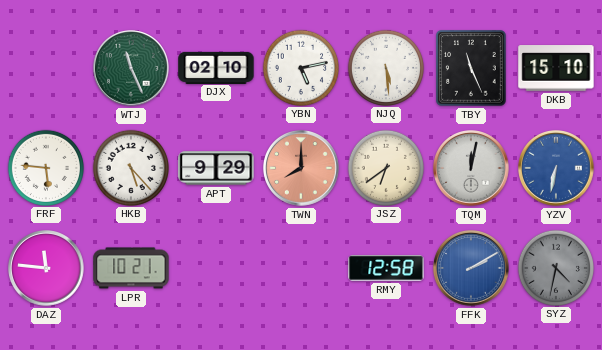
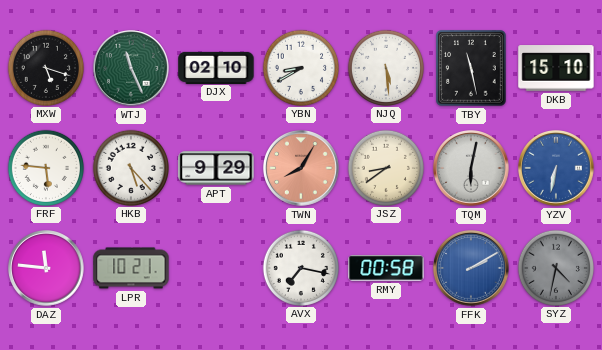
MXW: none -> 5:18
YBN: 5:13 -> 8:40
TBY: 11:26 -> 11:28
TWN: 8:00 -> 8:05
JSZ: 6:39 -> 8:39
TQM: 12:02 -> 6:02
AVX: none -> 7:17
RMY: 12:58 -> 00:58
